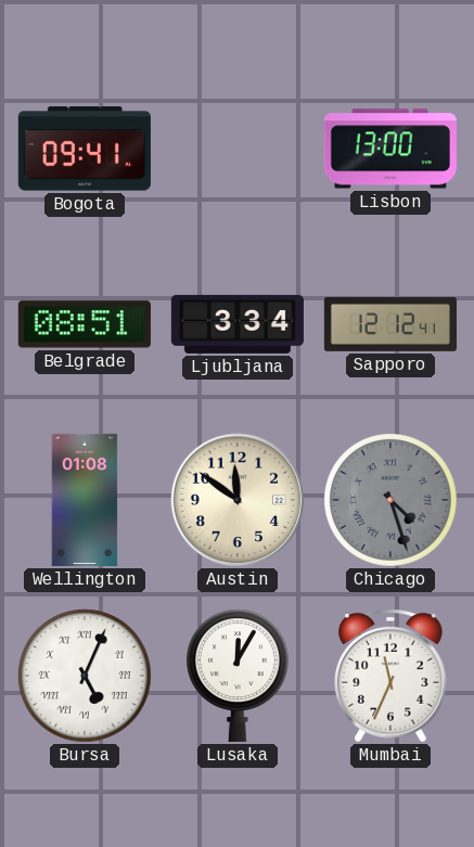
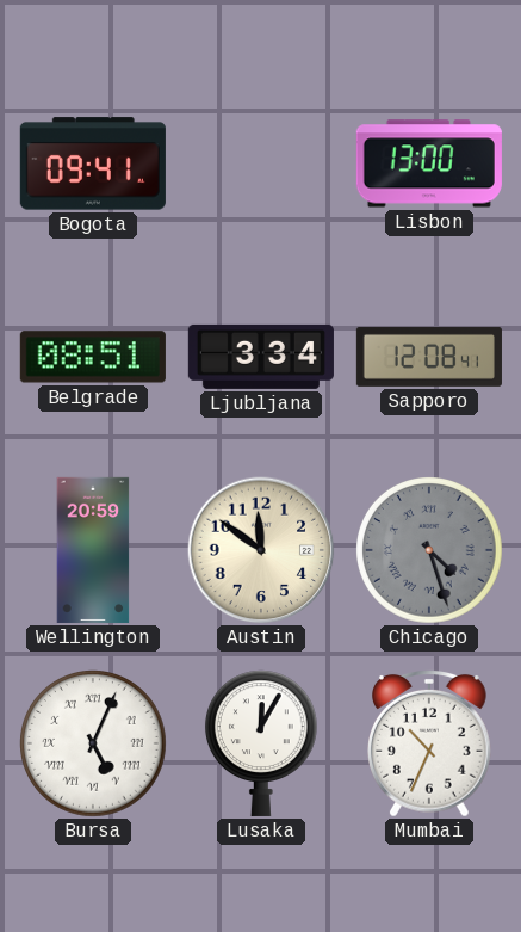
Sapporo: 12:12 -> 12:08
Wellington: 01:08 -> 20:59
Mumbai: 11:34 -> 10:34
